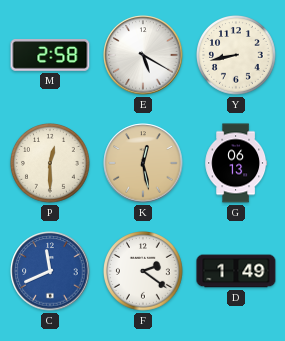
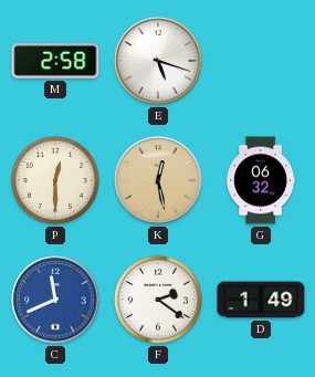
E: 5:20 -> 5:18
Y: 8:43 -> none
G: 06:13 -> 06:32
